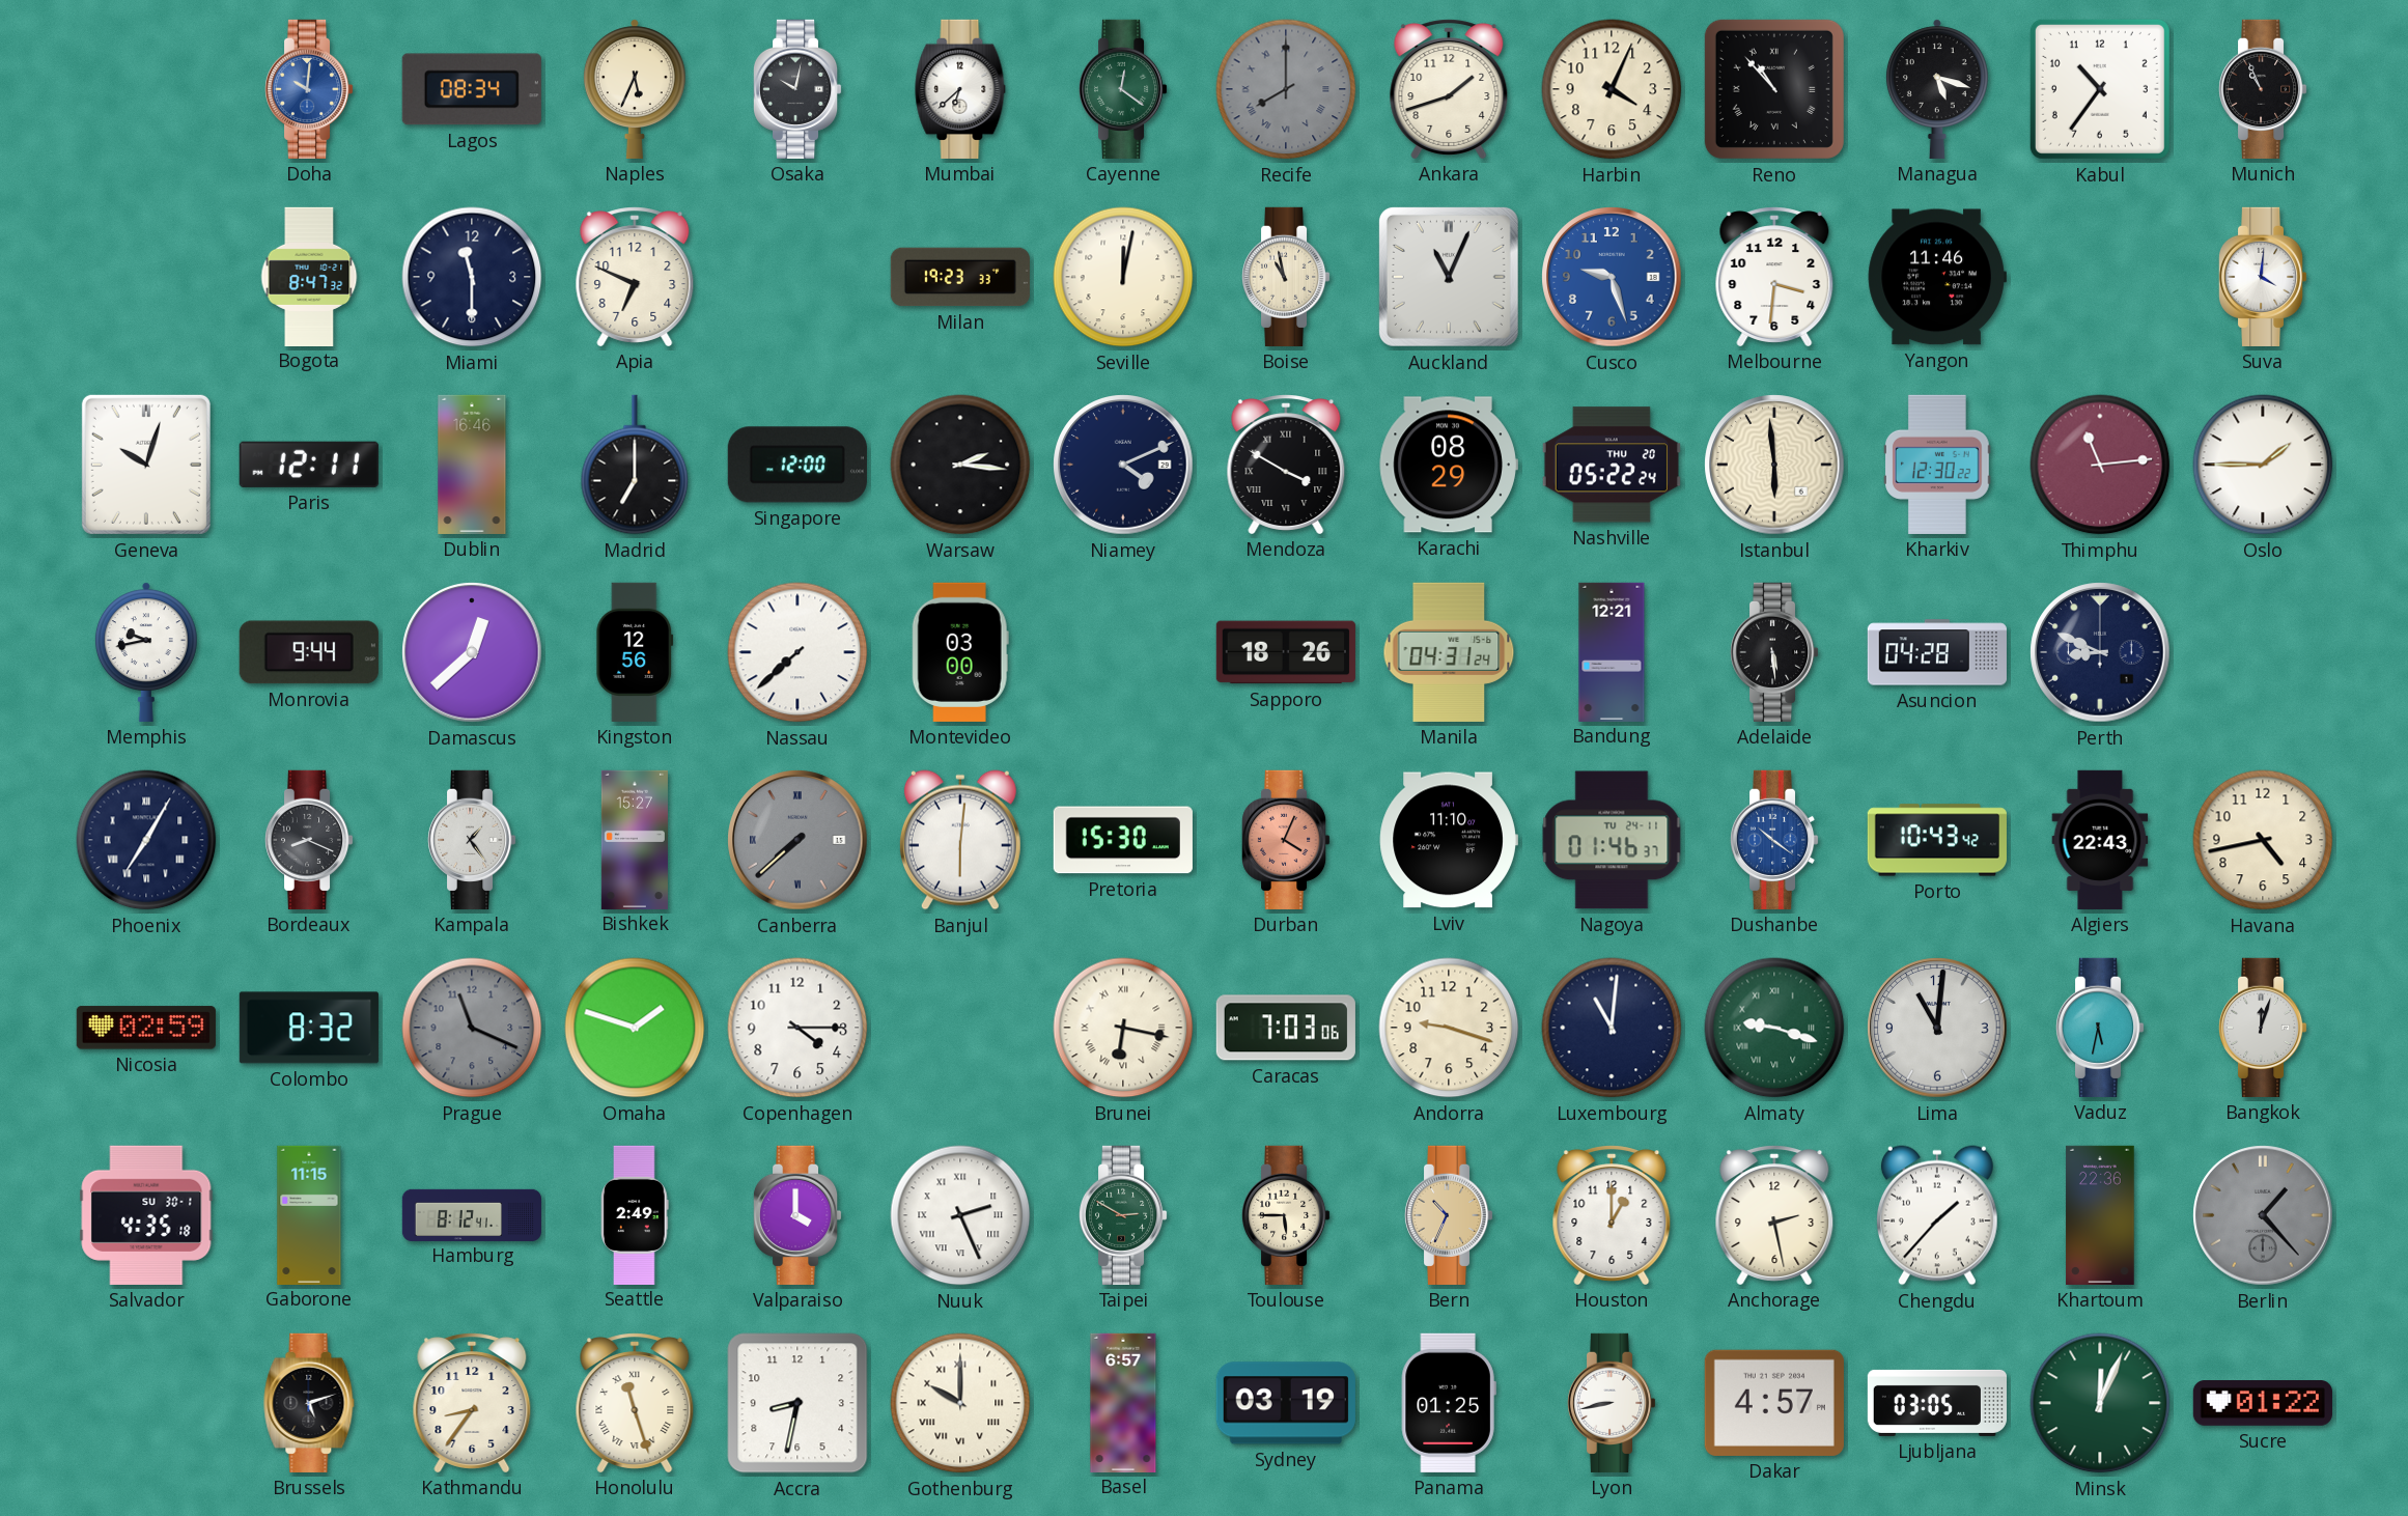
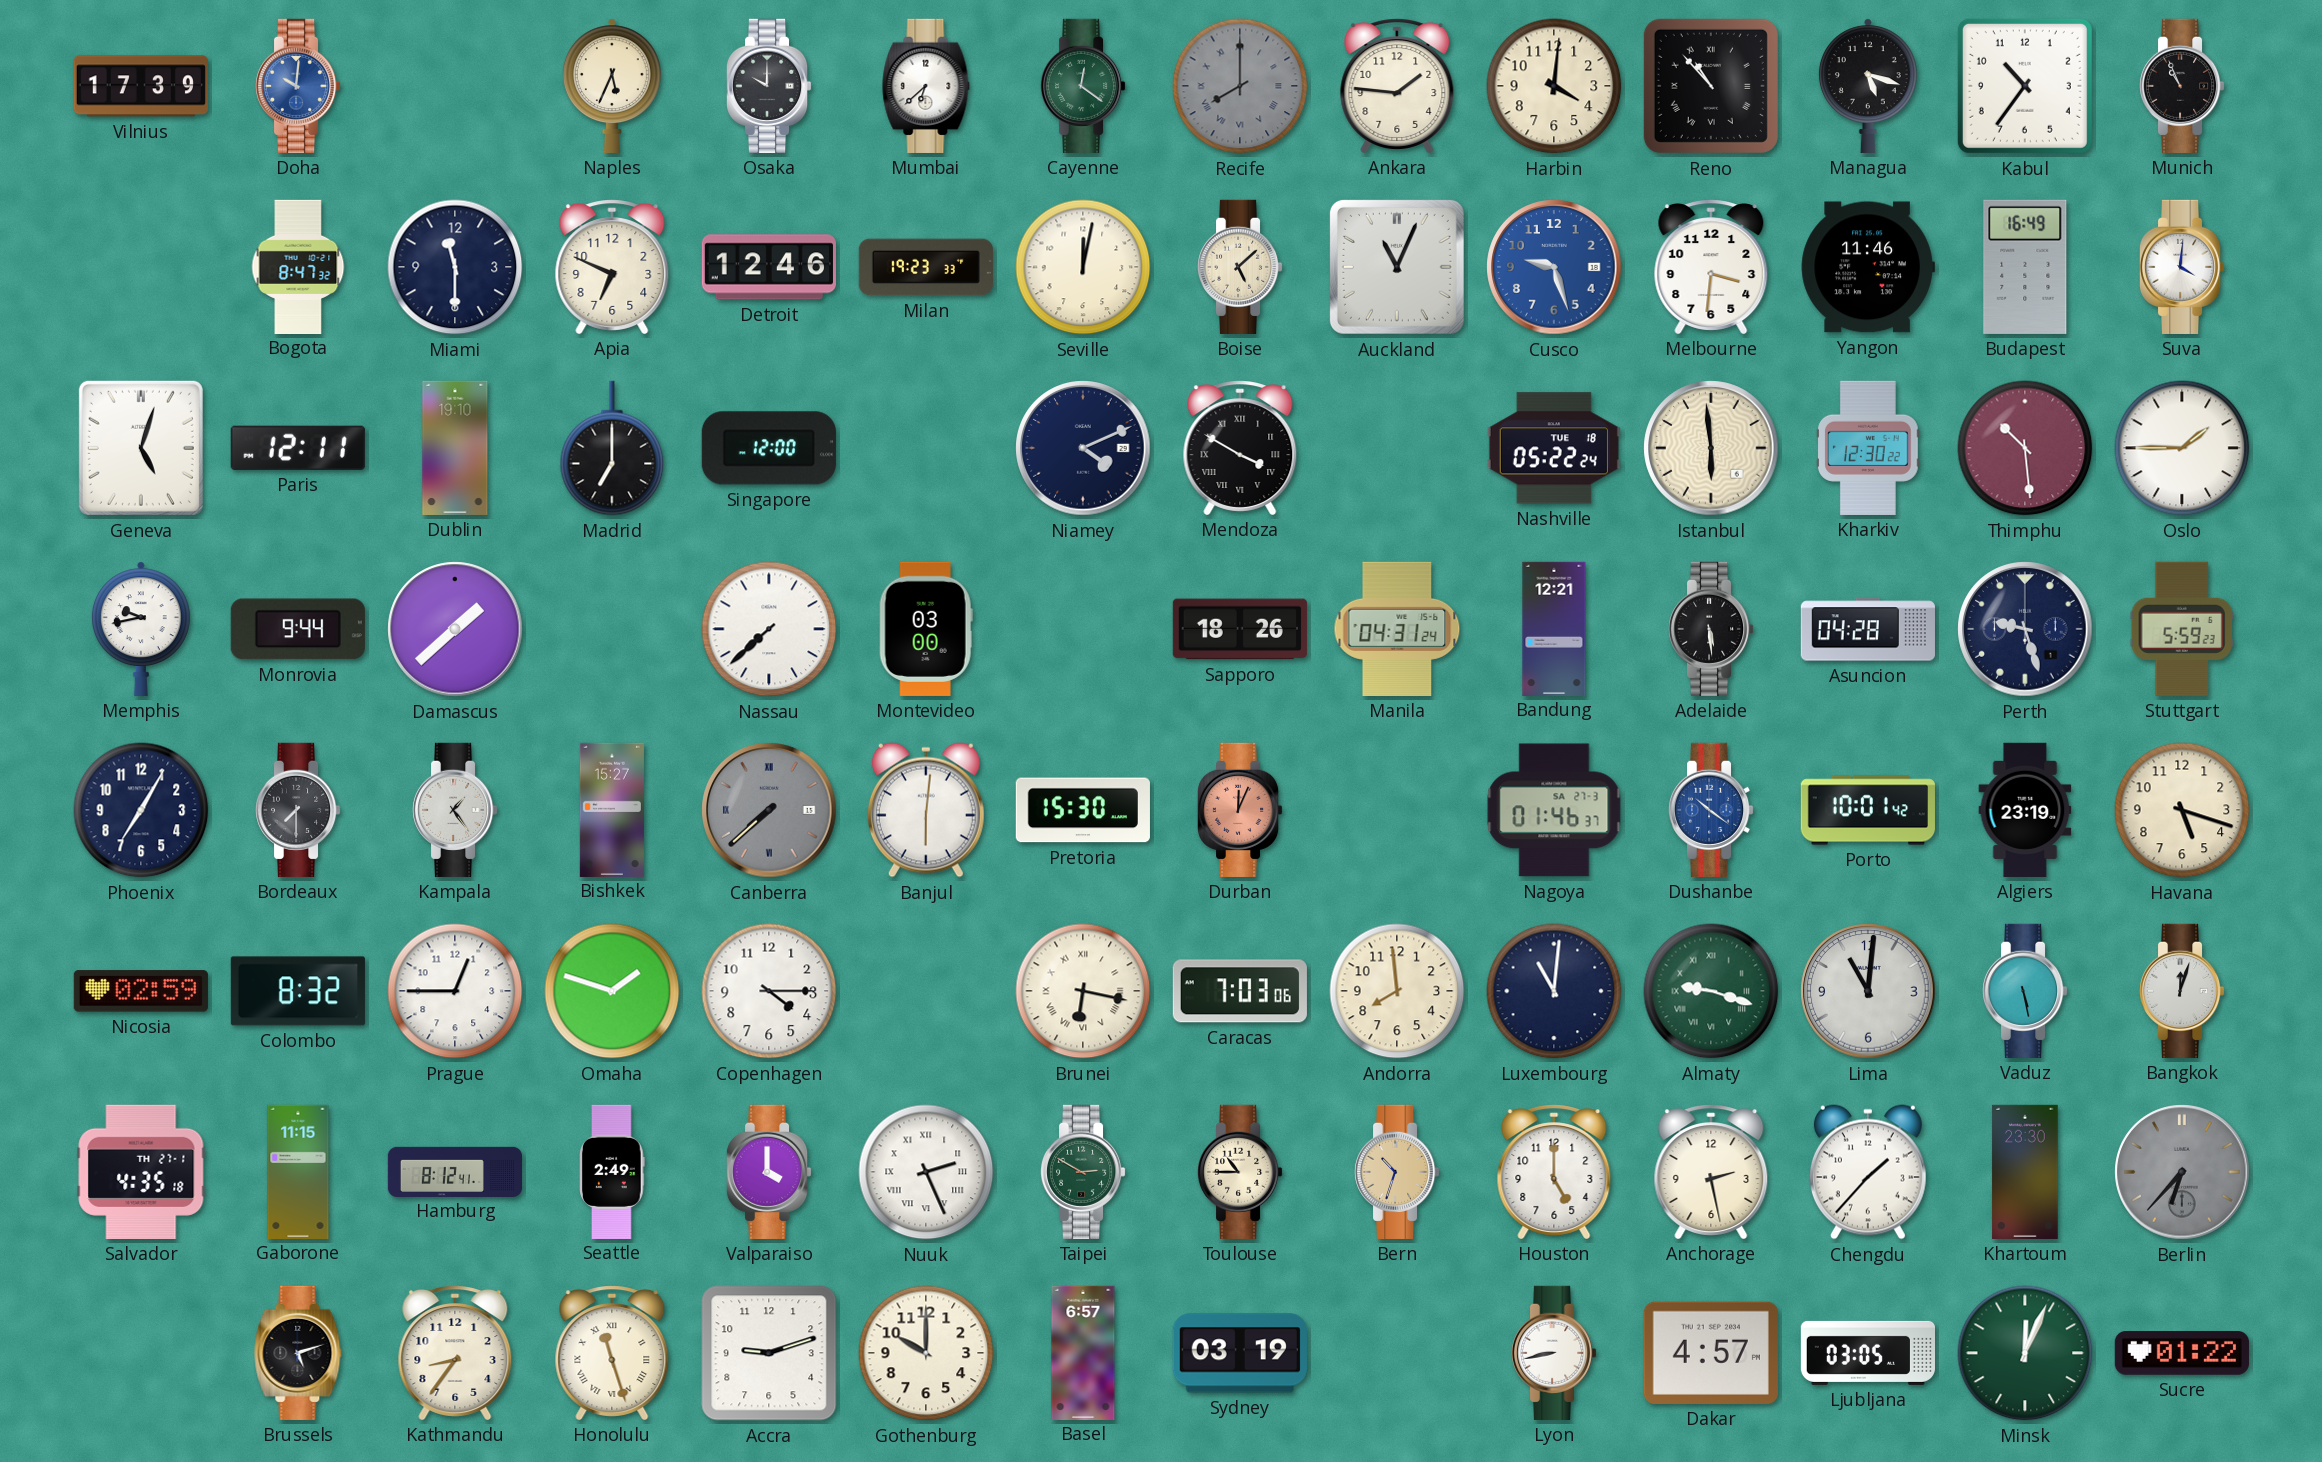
Vilnius: none -> 17:39
Lagos: 08:34 -> none
Osaka: 10:02 -> 10:00
Ankara: 1:42 -> 1:46
Harbin: 4:04 -> 4:01
Detroit: none -> 12:46
Boise: 10:58 -> 5:08
Budapest: none -> 16:49
Geneva: 10:03 -> 5:03
Dublin: 16:46 -> 19:10
Warsaw: 2:16 -> none
Karachi: 08:29 -> none
Nashville date: THU 20 -> TUE 18
Thimphu: 11:14 -> 10:29
Damascus: 12:38 -> 1:38
Kingston: 12:56 -> none
Perth: 8:49 -> 9:27
Stuttgart: none -> 5:59
Phoenix numerals: Roman -> Arabic
Bordeaux: 8:19 -> 7:30
Durban: 4:04 -> 12:04
Lviv: 11:10 -> none
Nagoya date: TU 24-11 -> SA 27-3
Porto: 10:43 -> 10:01
Algiers: 22:43 -> 23:19
Havana: 4:43 -> 5:18
Prague: 11:19 -> 12:45
Prague dial: grey -> white
Andorra: 9:18 -> 7:59
Vaduz: 5:32 -> 5:28
Salvador date: SU 30-1 -> TH 27-1
Toulouse: 5:45 -> 10:45
Bern: 10:34 -> 10:33
Houston: 1:00 -> 5:00
Khartoum: 22:36 -> 23:30
Berlin: 1:23 -> 6:37
Accra: 8:32 -> 9:12
Gothenburg numerals: Roman -> Arabic
Panama: 01:25 -> none
